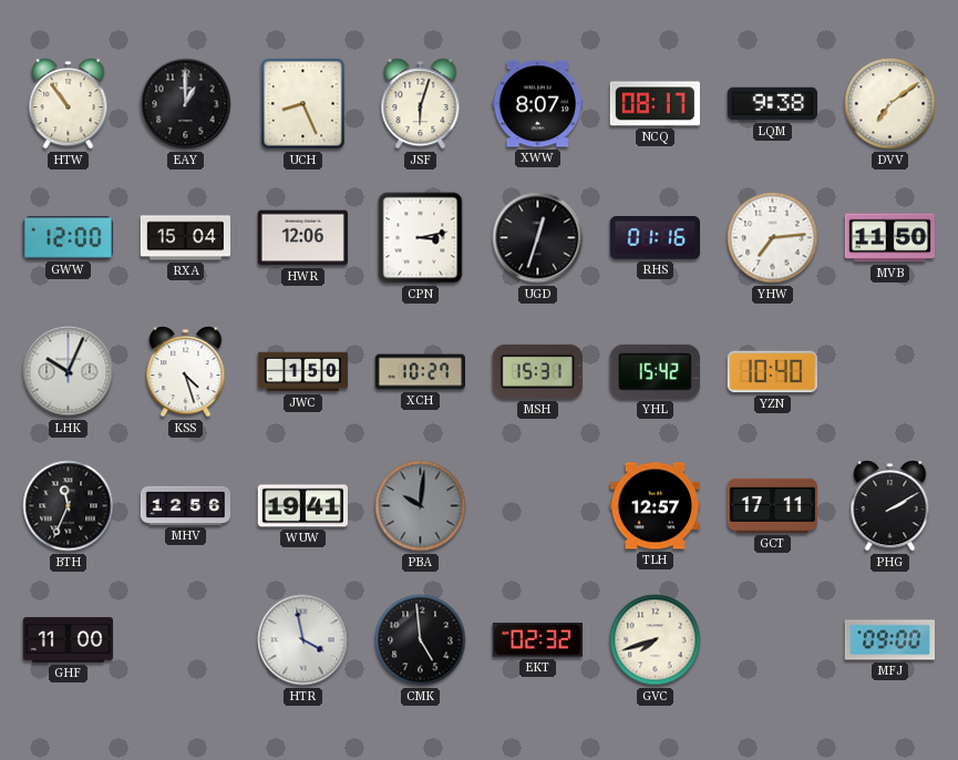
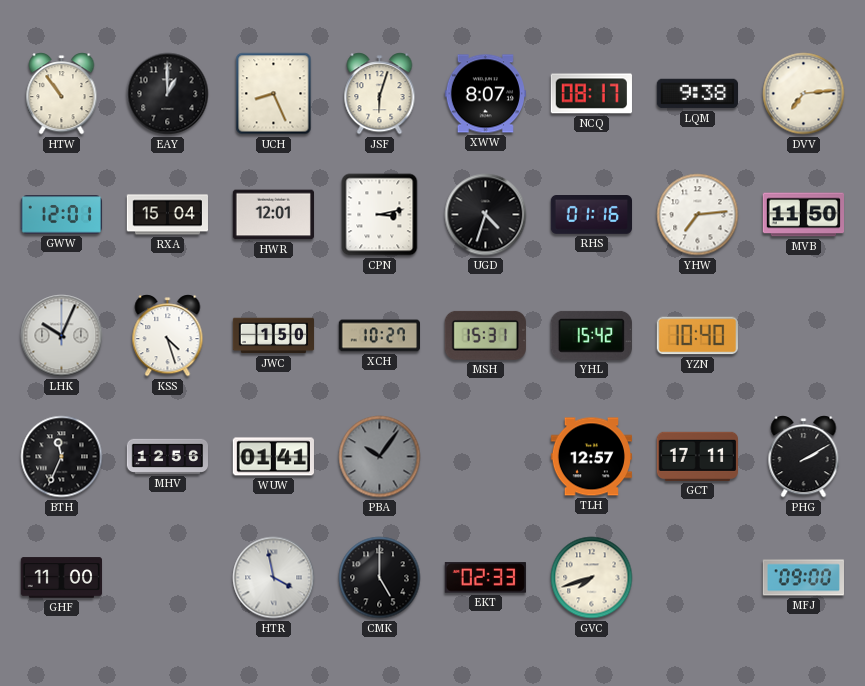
DVV: 7:09 -> 7:14
GWW: 12:00 -> 12:01
HWR: 12:06 -> 12:01
UGD: 12:33 -> 4:33
WUW: 19:41 -> 01:41
PBA: 10:01 -> 10:06
CMK: 4:59 -> 5:00
EKT: 02:32 -> 02:33
